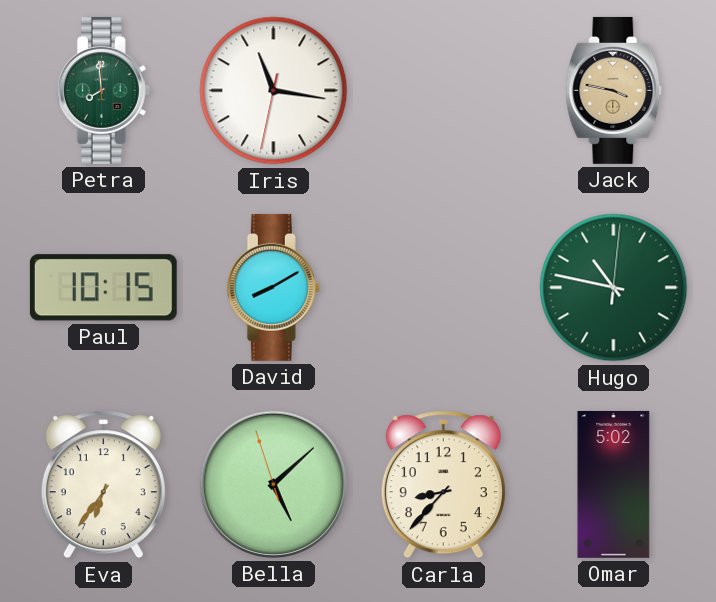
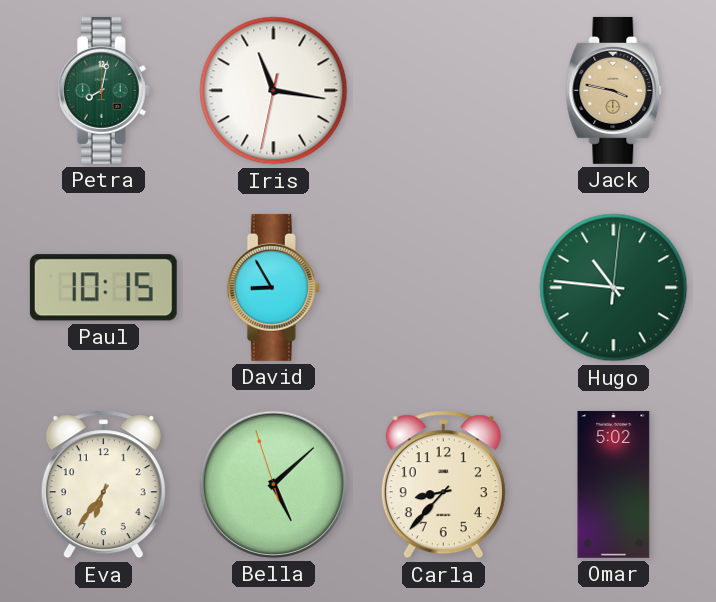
Petra: 7:59 -> 8:02
David: 8:10 -> 8:55
Hugo: 10:47 -> 10:46
